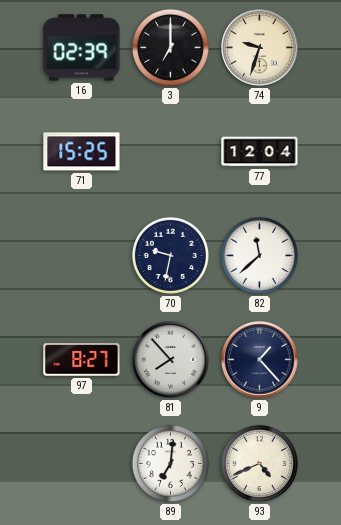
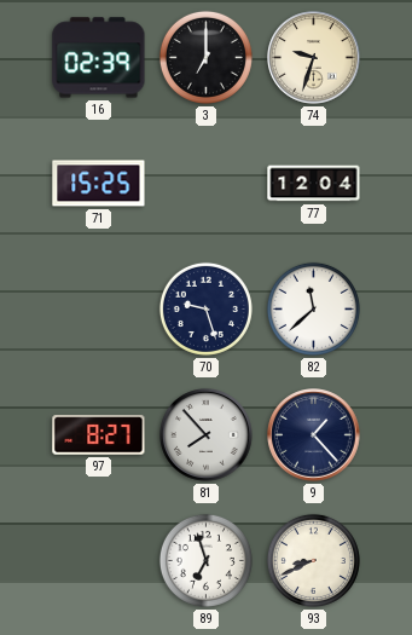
70: 9:32 -> 9:27
89: 7:01 -> 6:57
93: 4:41 -> 8:41
